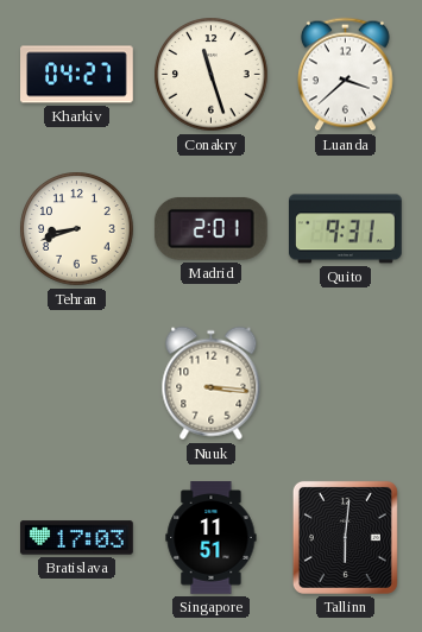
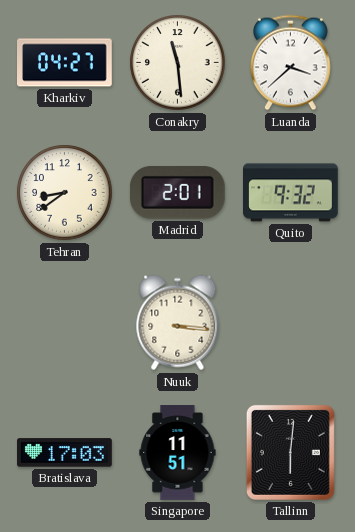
Conakry: 11:27 -> 11:29
Tehran: 8:42 -> 8:39
Quito: 9:31 -> 9:32
